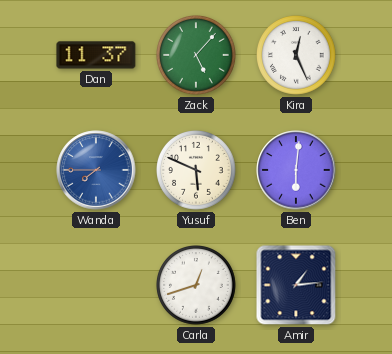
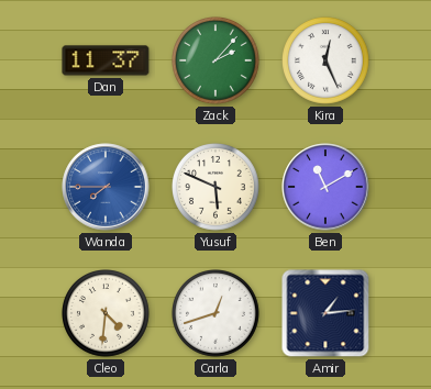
Zack: 5:07 -> 2:07
Ben: 6:01 -> 11:10
Cleo: none -> 4:31
